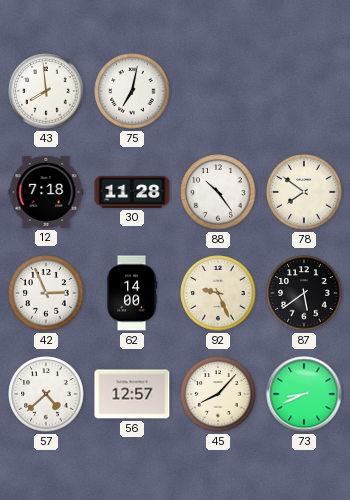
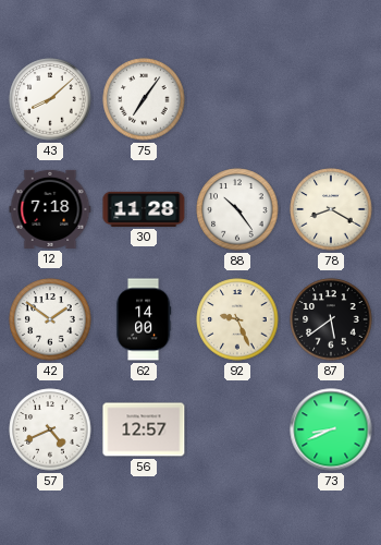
43: 7:59 -> 8:08
75: 7:02 -> 7:06
78: 7:51 -> 8:20
42: 2:56 -> 1:51
57: 4:38 -> 4:41
45: 8:07 -> none
